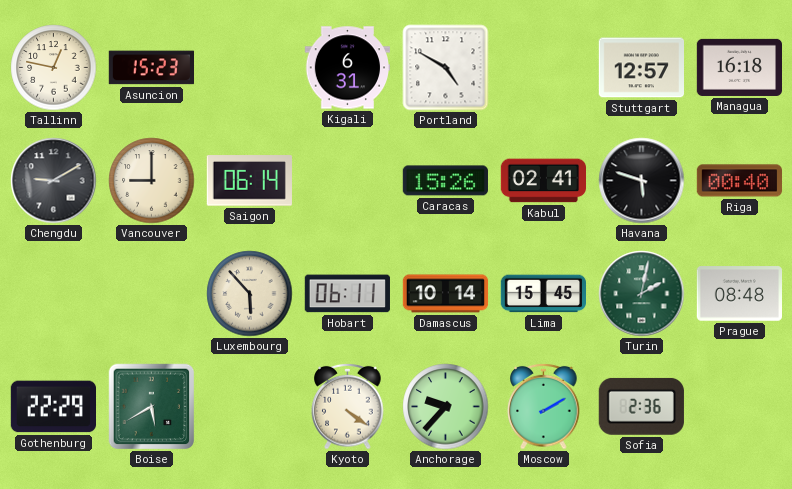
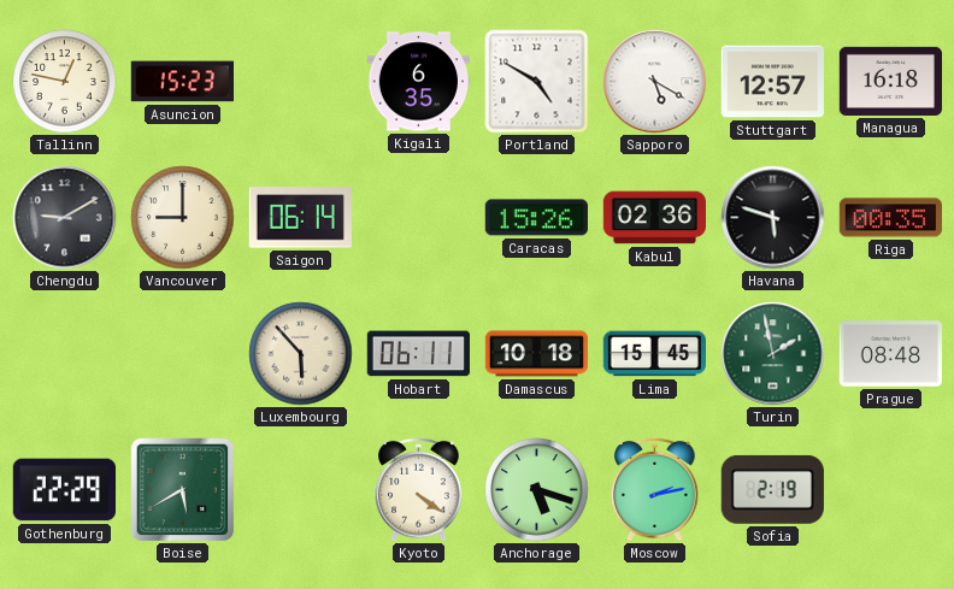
Kigali: 6:31 -> 6:35
Sapporo: none -> 5:20
Kabul: 02:41 -> 02:36
Riga: 00:40 -> 00:35
Damascus: 10:14 -> 10:18
Turin: 2:02 -> 1:58
Anchorage: 9:37 -> 5:18
Moscow: 2:10 -> 2:13
Sofia: 2:36 -> 2:19
